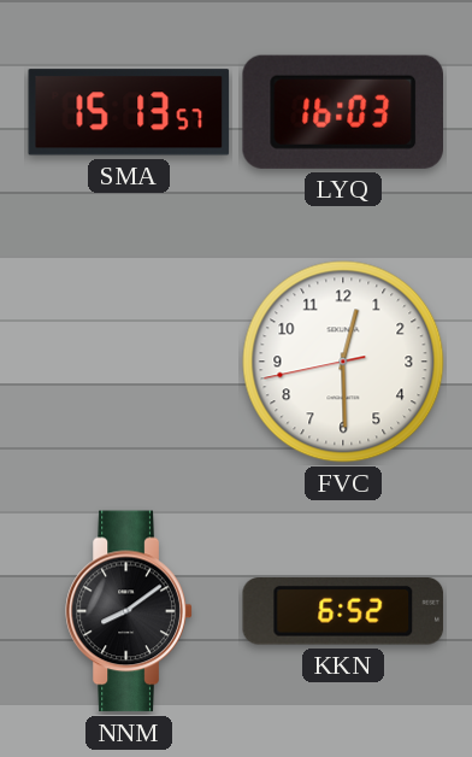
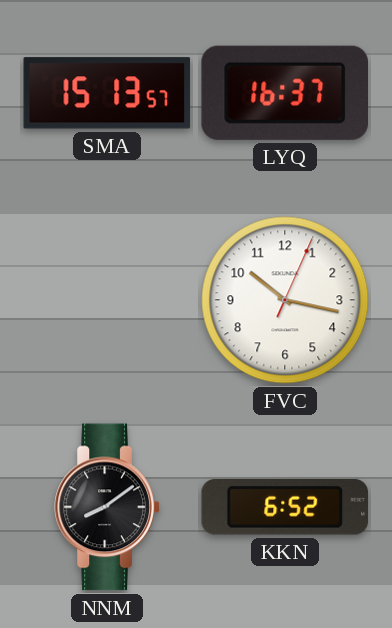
LYQ: 16:03 -> 16:37
FVC: 12:29 -> 10:17
